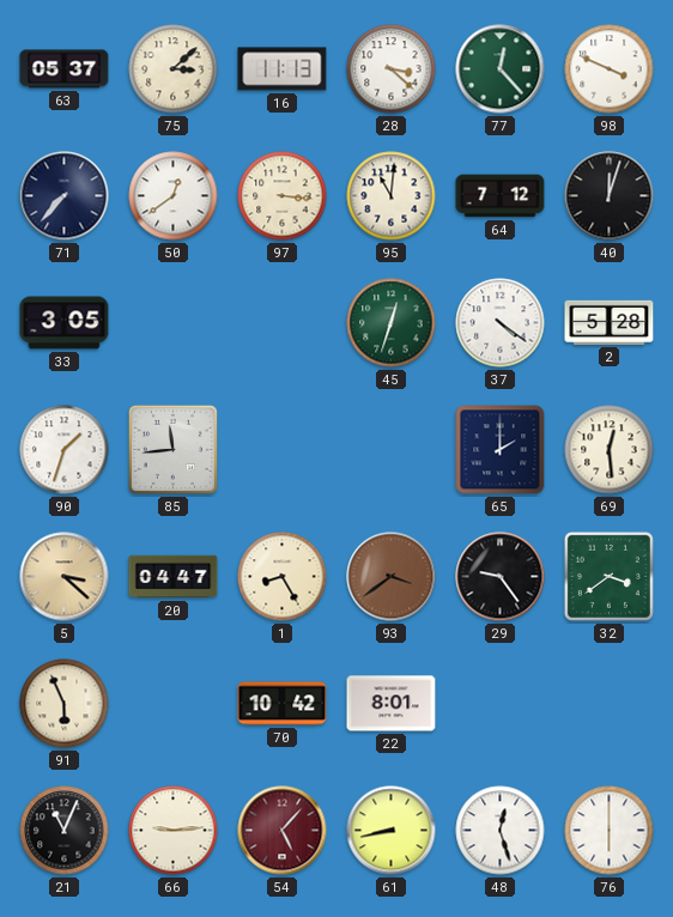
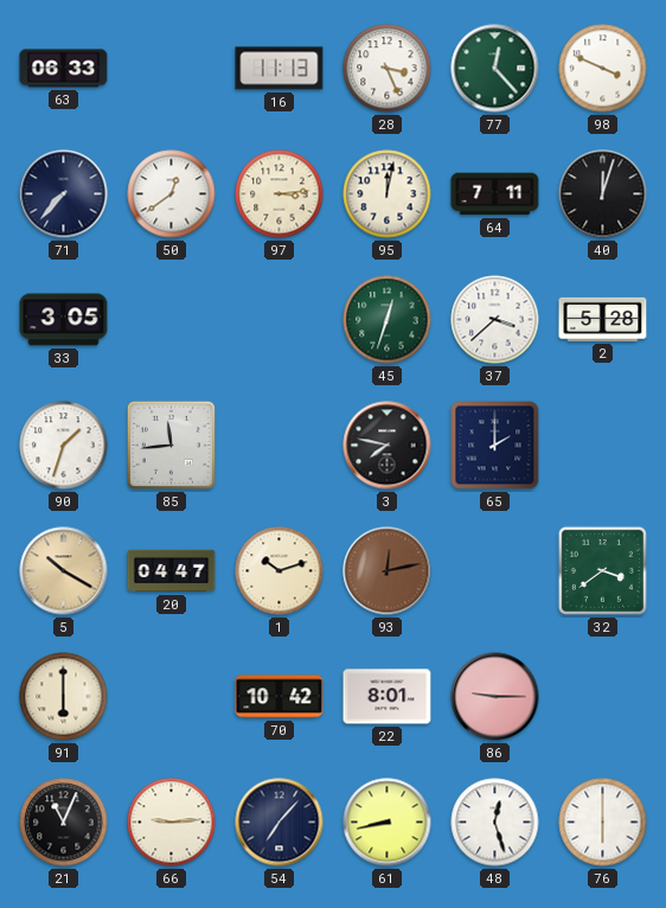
63: 05:37 -> 06:33
75: 3:08 -> none
28: 3:22 -> 3:26
97: 3:16 -> 3:14
95: 11:01 -> 12:02
64: 7:12 -> 7:11
37: 4:21 -> 3:38
3: none -> 7:47
69: 12:29 -> none
5: 3:22 -> 10:20
1: 8:25 -> 10:12
93: 3:39 -> 12:13
29: 9:24 -> none
91: 5:56 -> 6:00
86: none -> 9:15
54: 5:07 -> 7:07
54 dial: burgundy -> navy
